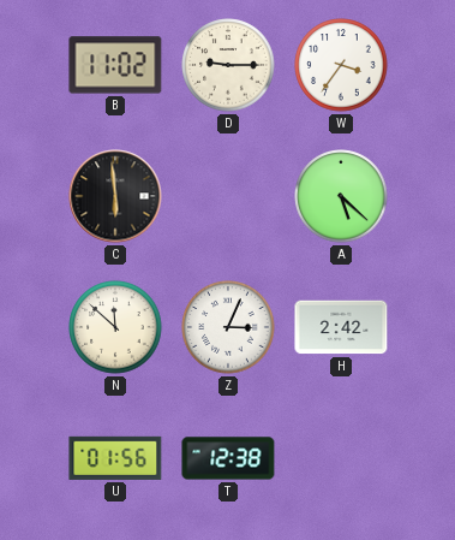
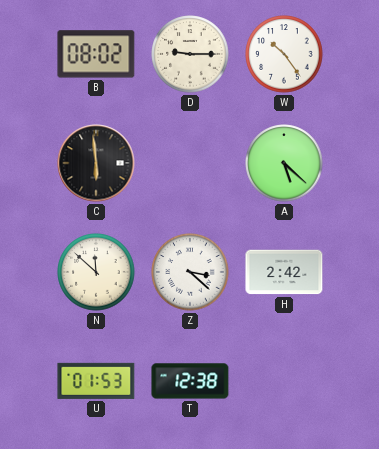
B: 11:02 -> 08:02
W: 3:36 -> 10:24
Z: 3:04 -> 3:22
U: 01:56 -> 01:53
